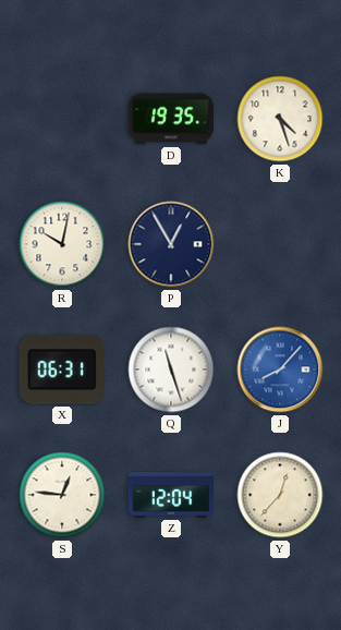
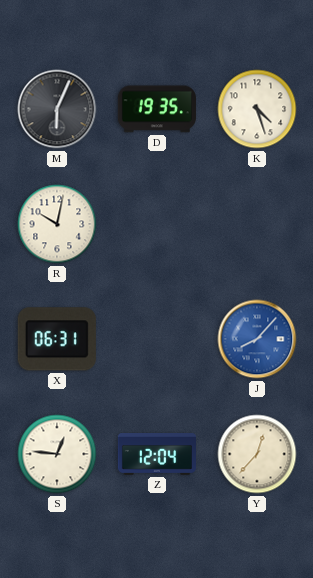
M: none -> 6:04
P: 12:55 -> none
Q: 11:27 -> none
